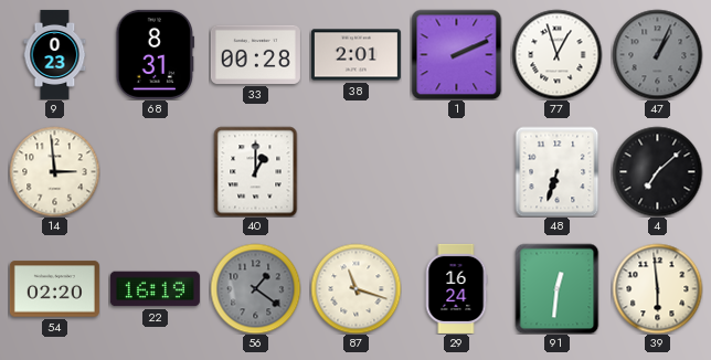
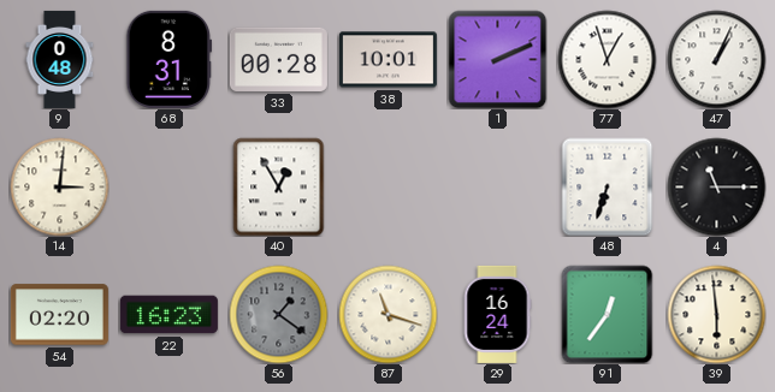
9: 0:23 -> 0:48
38: 2:01 -> 10:01
47 dial: grey -> white
14: 2:59 -> 3:01
40: 1:00 -> 12:55
4: 7:08 -> 11:15
22: 16:19 -> 16:23
91: 12:31 -> 12:36
